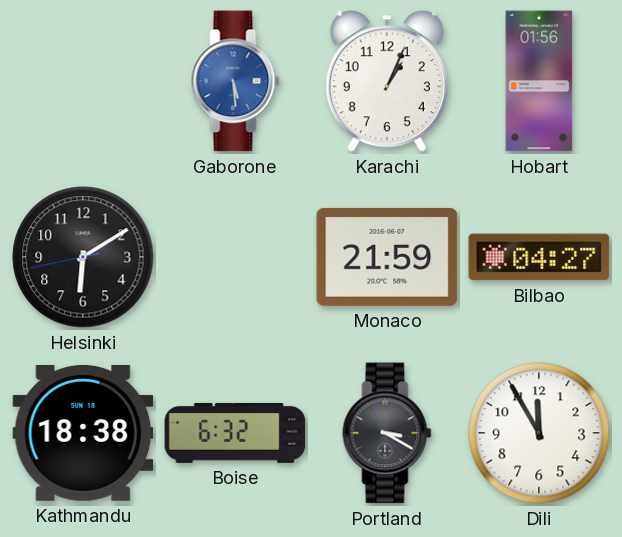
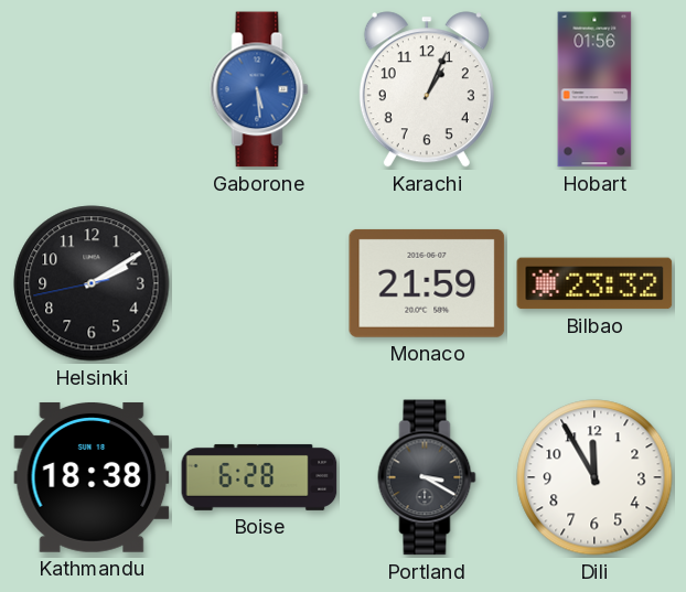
Helsinki: 6:09 -> 2:09
Bilbao: 04:27 -> 23:32
Boise: 6:32 -> 6:28
